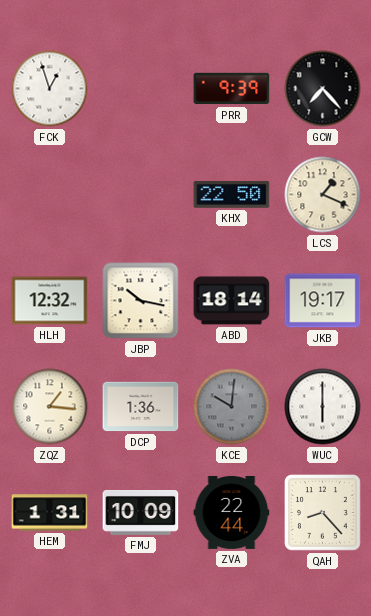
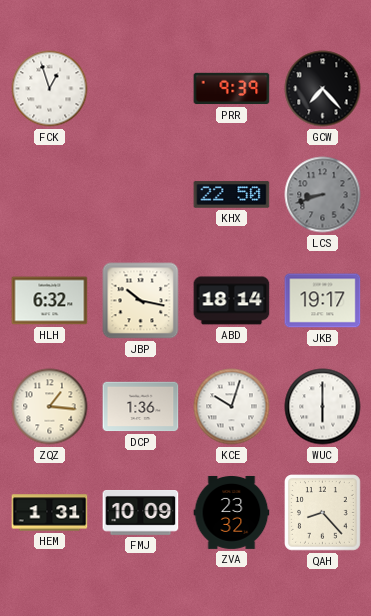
LCS: 1:19 -> 8:42
LCS dial: cream -> grey
HLH: 12:32 -> 6:32
KCE: 10:01 -> 10:03
KCE dial: grey -> white
ZVA: 22:44 -> 23:32
